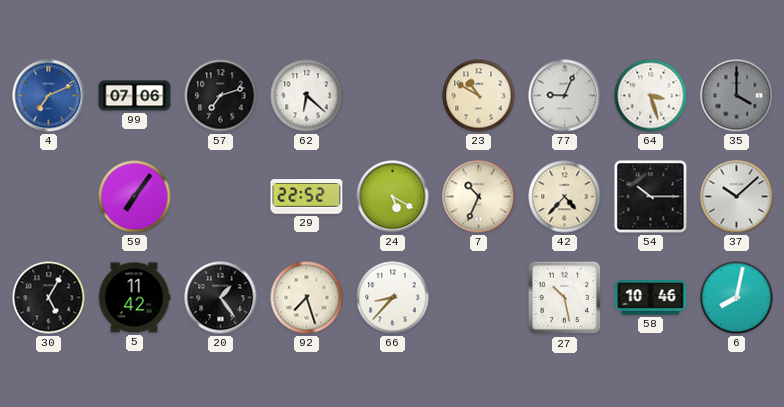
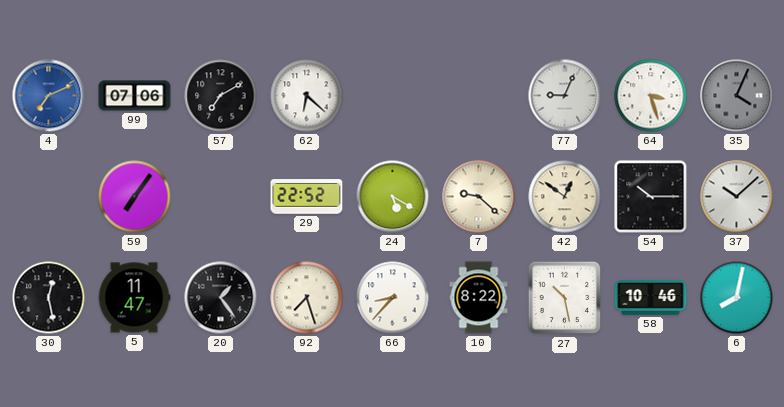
57: 7:12 -> 7:10
23: 10:50 -> none
35: 4:00 -> 4:04
7: 10:34 -> 9:22
42: 4:37 -> 12:51
30: 5:05 -> 12:28
5: 11:42 -> 11:47
10: none -> 8:22
